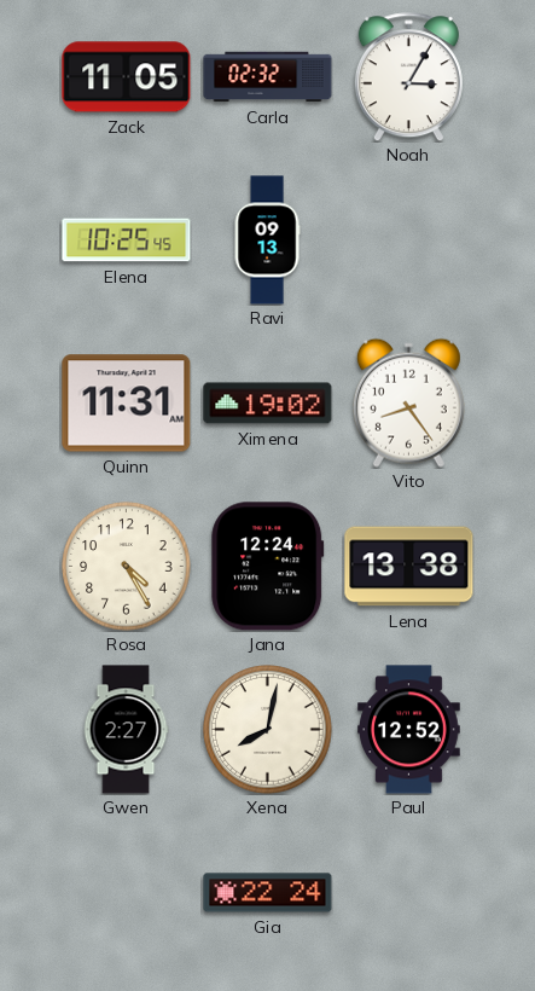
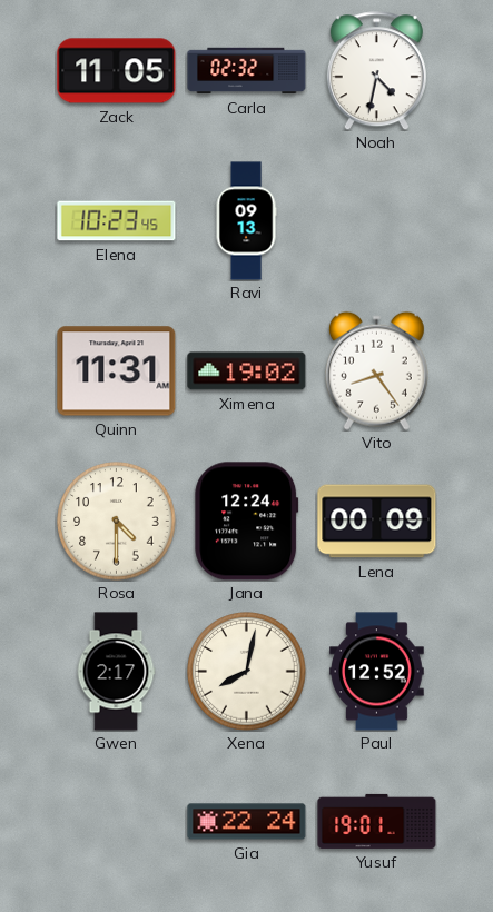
Noah: 3:05 -> 4:32
Elena: 10:25 -> 10:23
Rosa: 4:25 -> 4:30
Lena: 13:38 -> 00:09
Gwen: 2:27 -> 2:17
Yusuf: none -> 19:01
